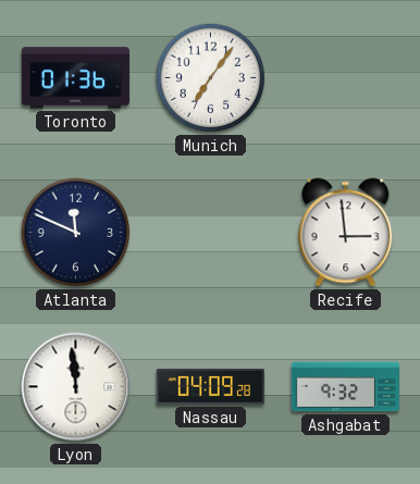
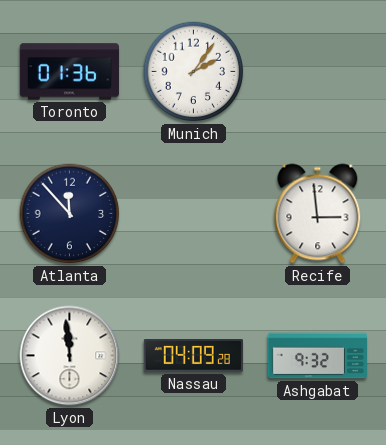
Munich: 7:06 -> 2:06
Atlanta: 11:49 -> 11:53
